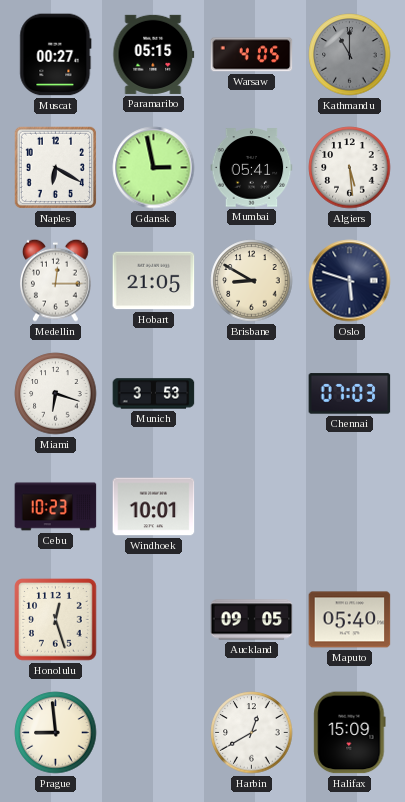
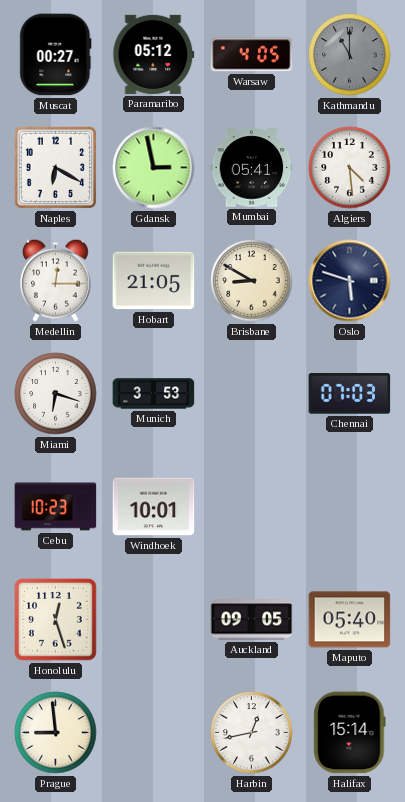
Paramaribo: 05:15 -> 05:12
Algiers: 5:29 -> 4:29
Harbin: 12:40 -> 12:43
Halifax: 15:09 -> 15:14
